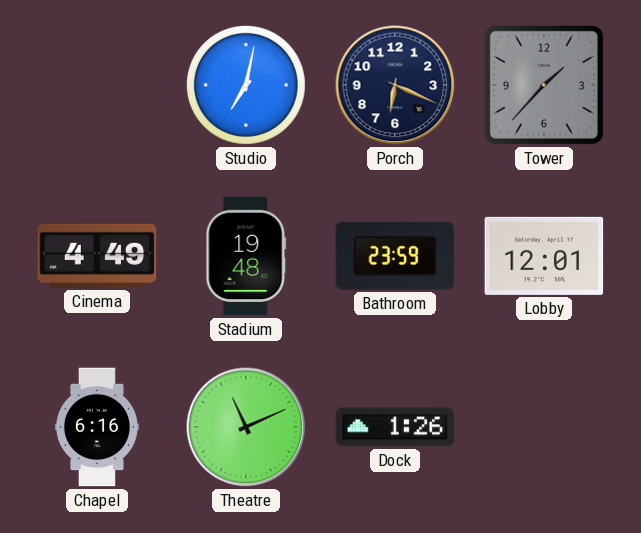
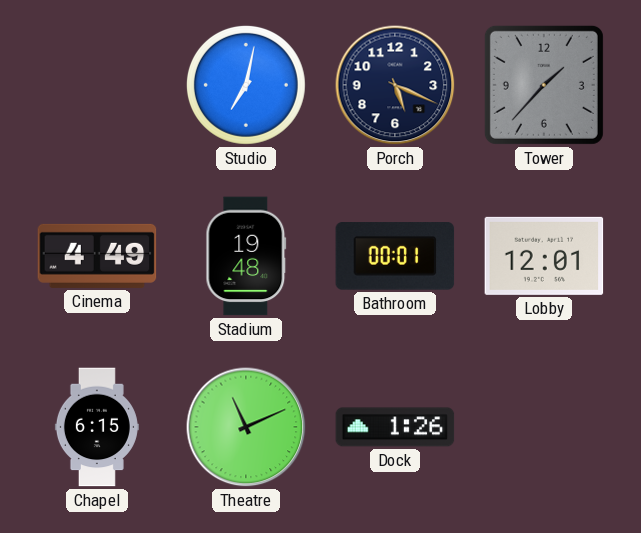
Porch: 6:19 -> 5:19
Bathroom: 23:59 -> 00:01
Chapel: 6:16 -> 6:15
